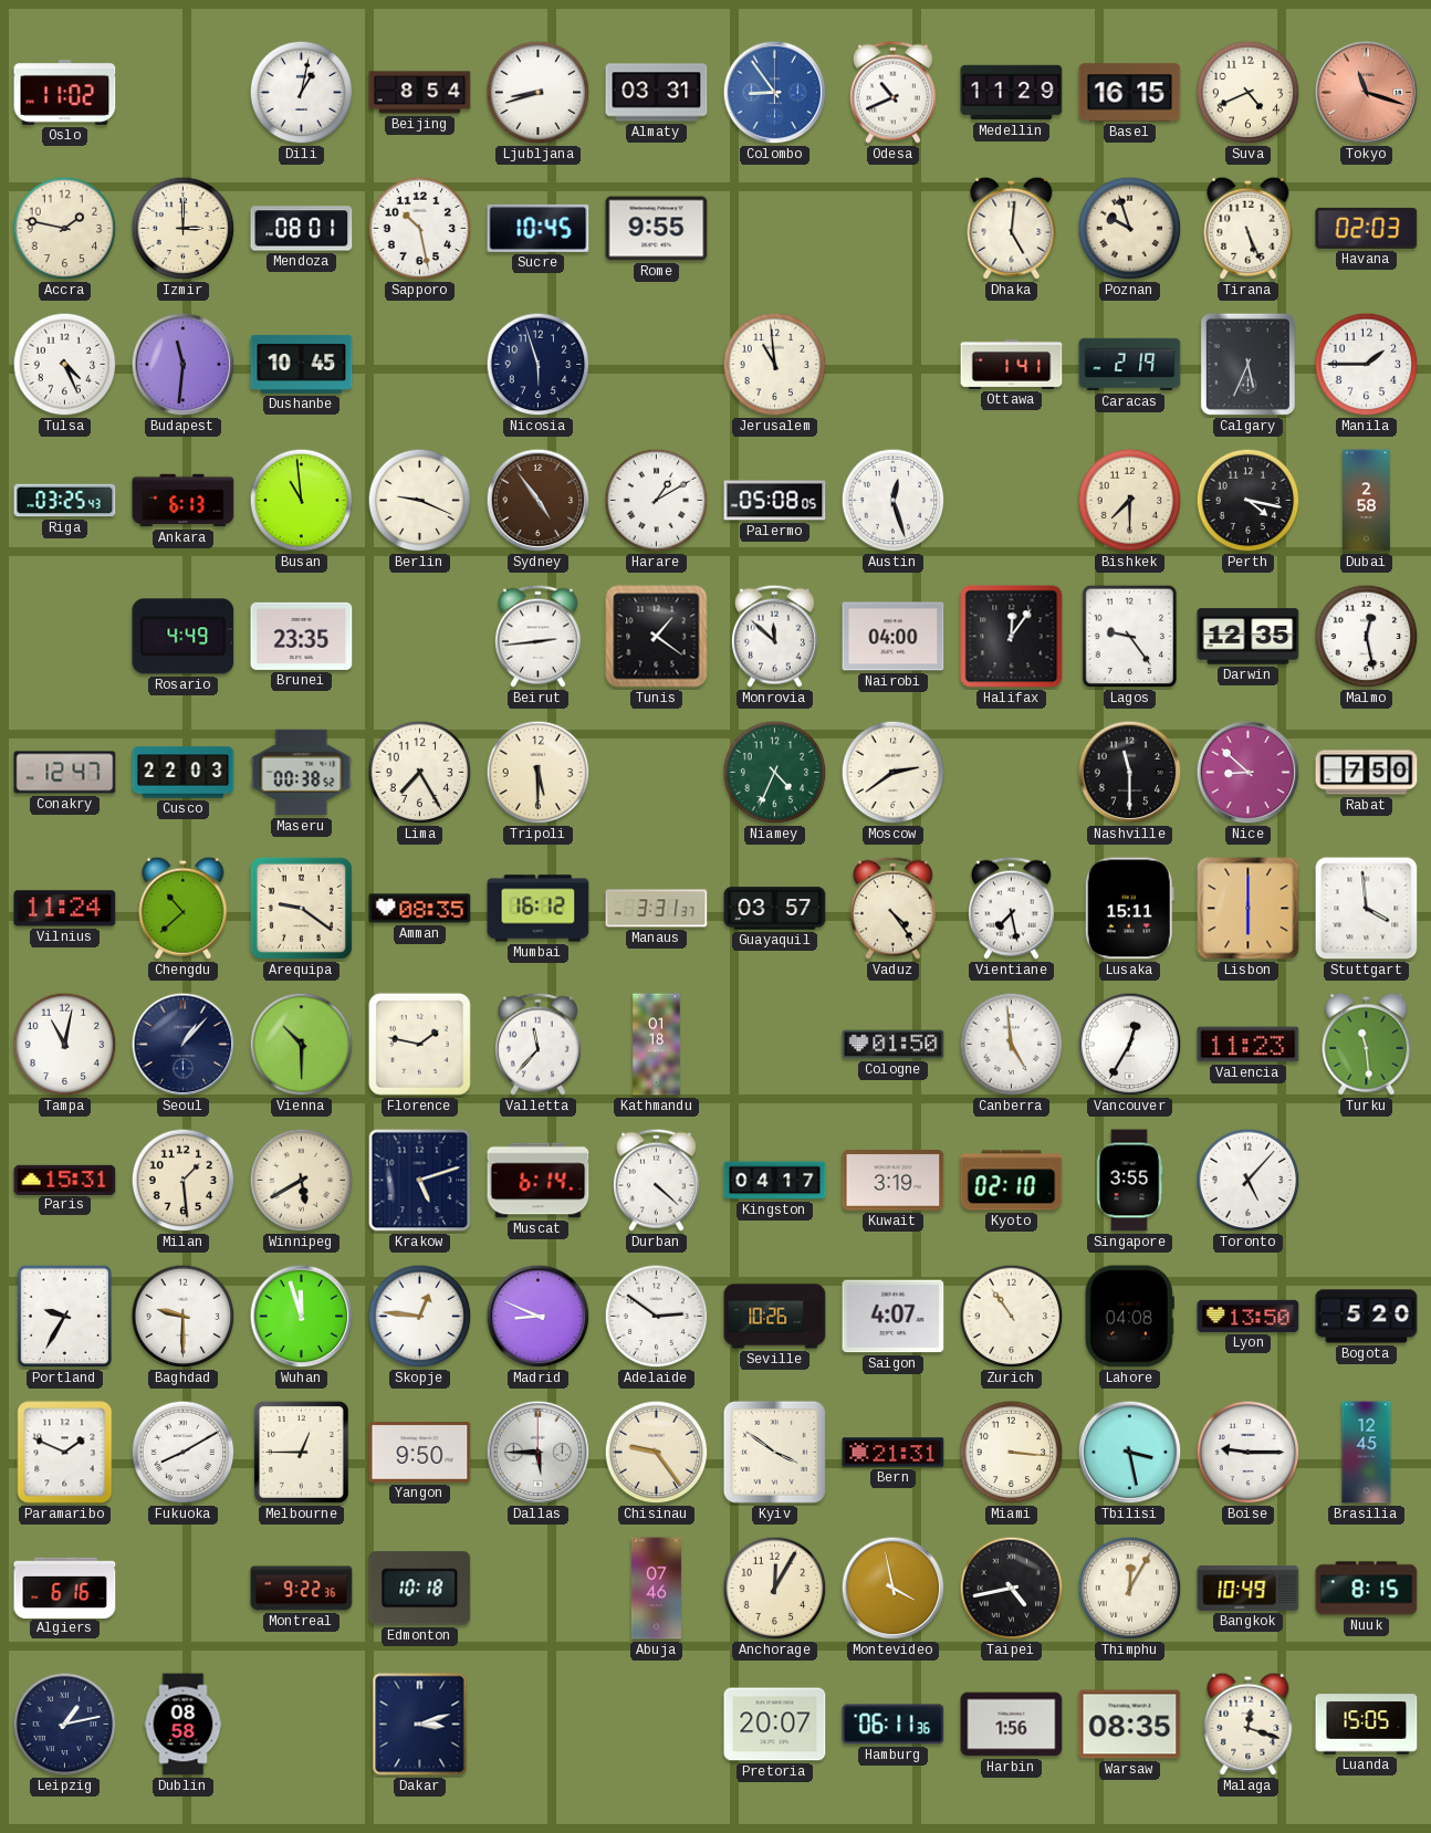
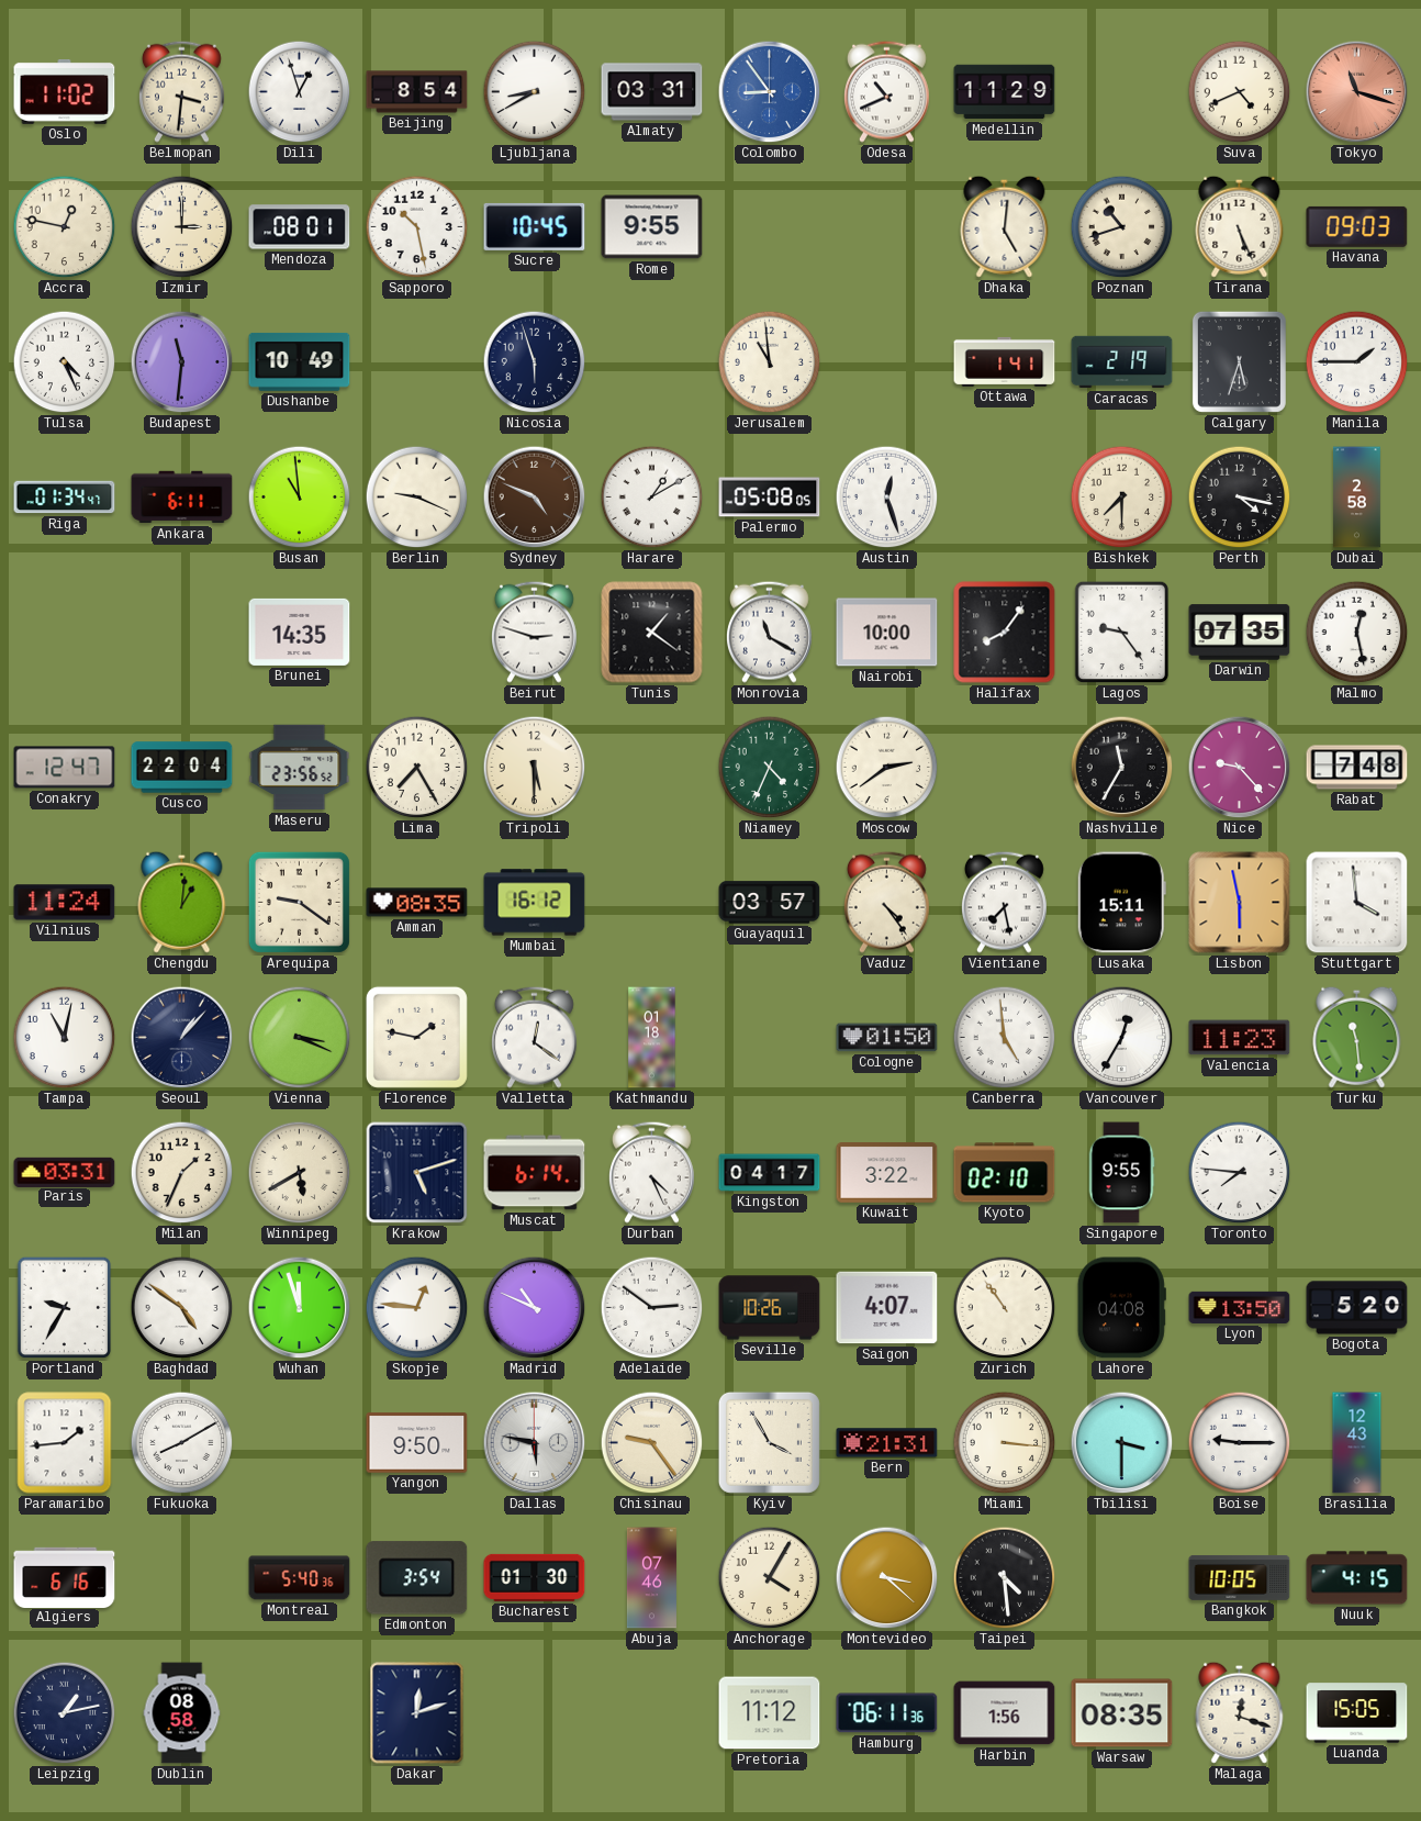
Belmopan: none -> 3:31
Dili: 1:02 -> 12:57
Ljubljana: 8:42 -> 8:40
Basel: 16:15 -> none
Accra: 1:47 -> 12:47
Poznan: 9:57 -> 10:42
Havana: 02:03 -> 09:03
Dushanbe: 10:45 -> 10:49
Calgary: 5:34 -> 5:33
Riga: 03:25 -> 01:34
Ankara: 6:13 -> 6:11
Sydney: 4:54 -> 4:49
Rosario: 4:49 -> none
Brunei: 23:35 -> 14:35
Beirut: 2:44 -> 2:48
Monrovia: 11:52 -> 11:20
Nairobi: 04:00 -> 10:00
Halifax: 12:06 -> 8:06
Darwin: 12:35 -> 07:35
Cusco: 22:03 -> 22:04
Maseru: 00:38 -> 23:56
Nashville: 11:30 -> 11:35
Nice: 8:52 -> 9:23
Rabat: 7:50 -> 7:48
Chengdu: 10:38 -> 1:01
Manaus: 3:31 -> none
Lisbon: 6:00 -> 5:58
Vienna: 10:30 -> 3:19
Valletta: 11:37 -> 12:21
Paris: 15:31 -> 03:31
Milan: 1:29 -> 1:34
Durban: 4:22 -> 4:26
Kuwait: 3:19 -> 3:22
Singapore: 3:55 -> 9:55
Toronto: 5:07 -> 7:46
Baghdad: 9:30 -> 4:51
Madrid: 8:49 -> 10:49
Paramaribo: 1:49 -> 1:44
Melbourne: 12:45 -> none
Dallas: 5:45 -> 5:47
Kyiv: 3:51 -> 3:55
Tbilisi: 3:28 -> 3:30
Brasilia: 12:45 -> 12:43
Montreal: 9:22 -> 5:40
Edmonton: 10:18 -> 3:54
Bucharest: none -> 01:30
Anchorage: 12:05 -> 4:05
Montevideo: 3:58 -> 3:22
Taipei: 4:43 -> 4:29
Thimphu: 12:05 -> none
Bangkok: 10:49 -> 10:05
Nuuk: 8:15 -> 4:15
Dakar: 3:12 -> 12:12
Pretoria: 20:07 -> 11:12
